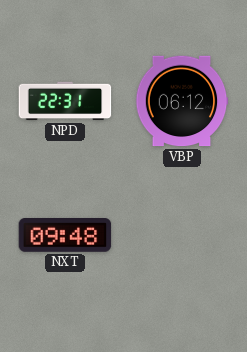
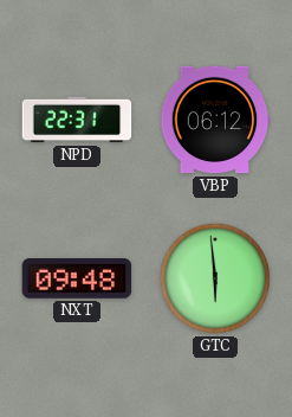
GTC: none -> 5:59
